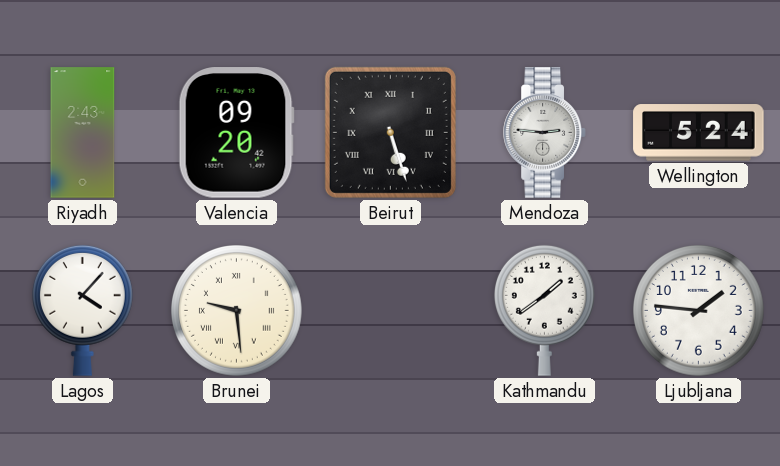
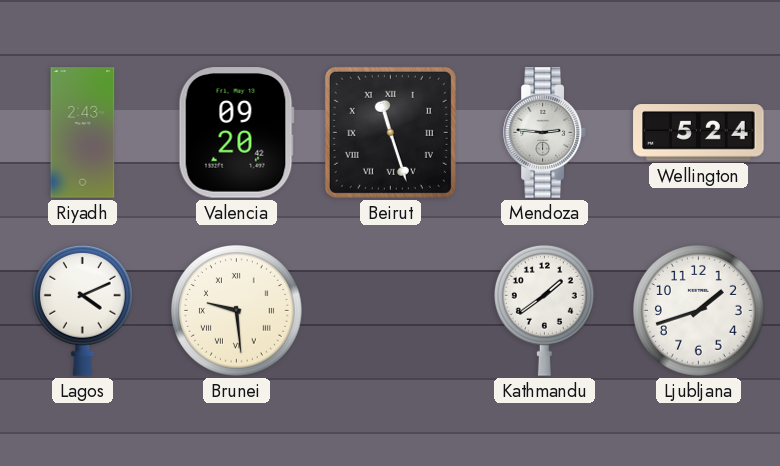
Beirut: 5:27 -> 11:27
Lagos: 4:07 -> 4:11
Ljubljana: 1:46 -> 1:42
